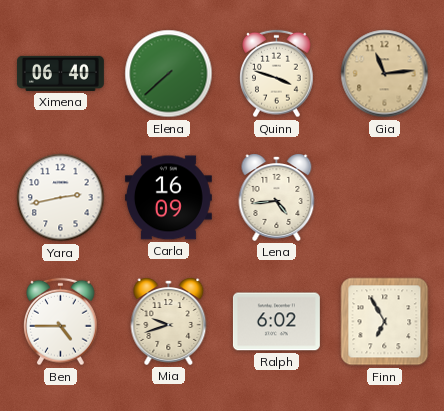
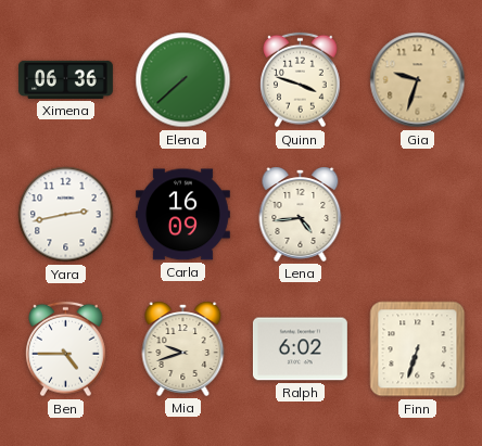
Ximena: 06:40 -> 06:36
Gia: 11:14 -> 9:33
Finn: 6:55 -> 6:33
